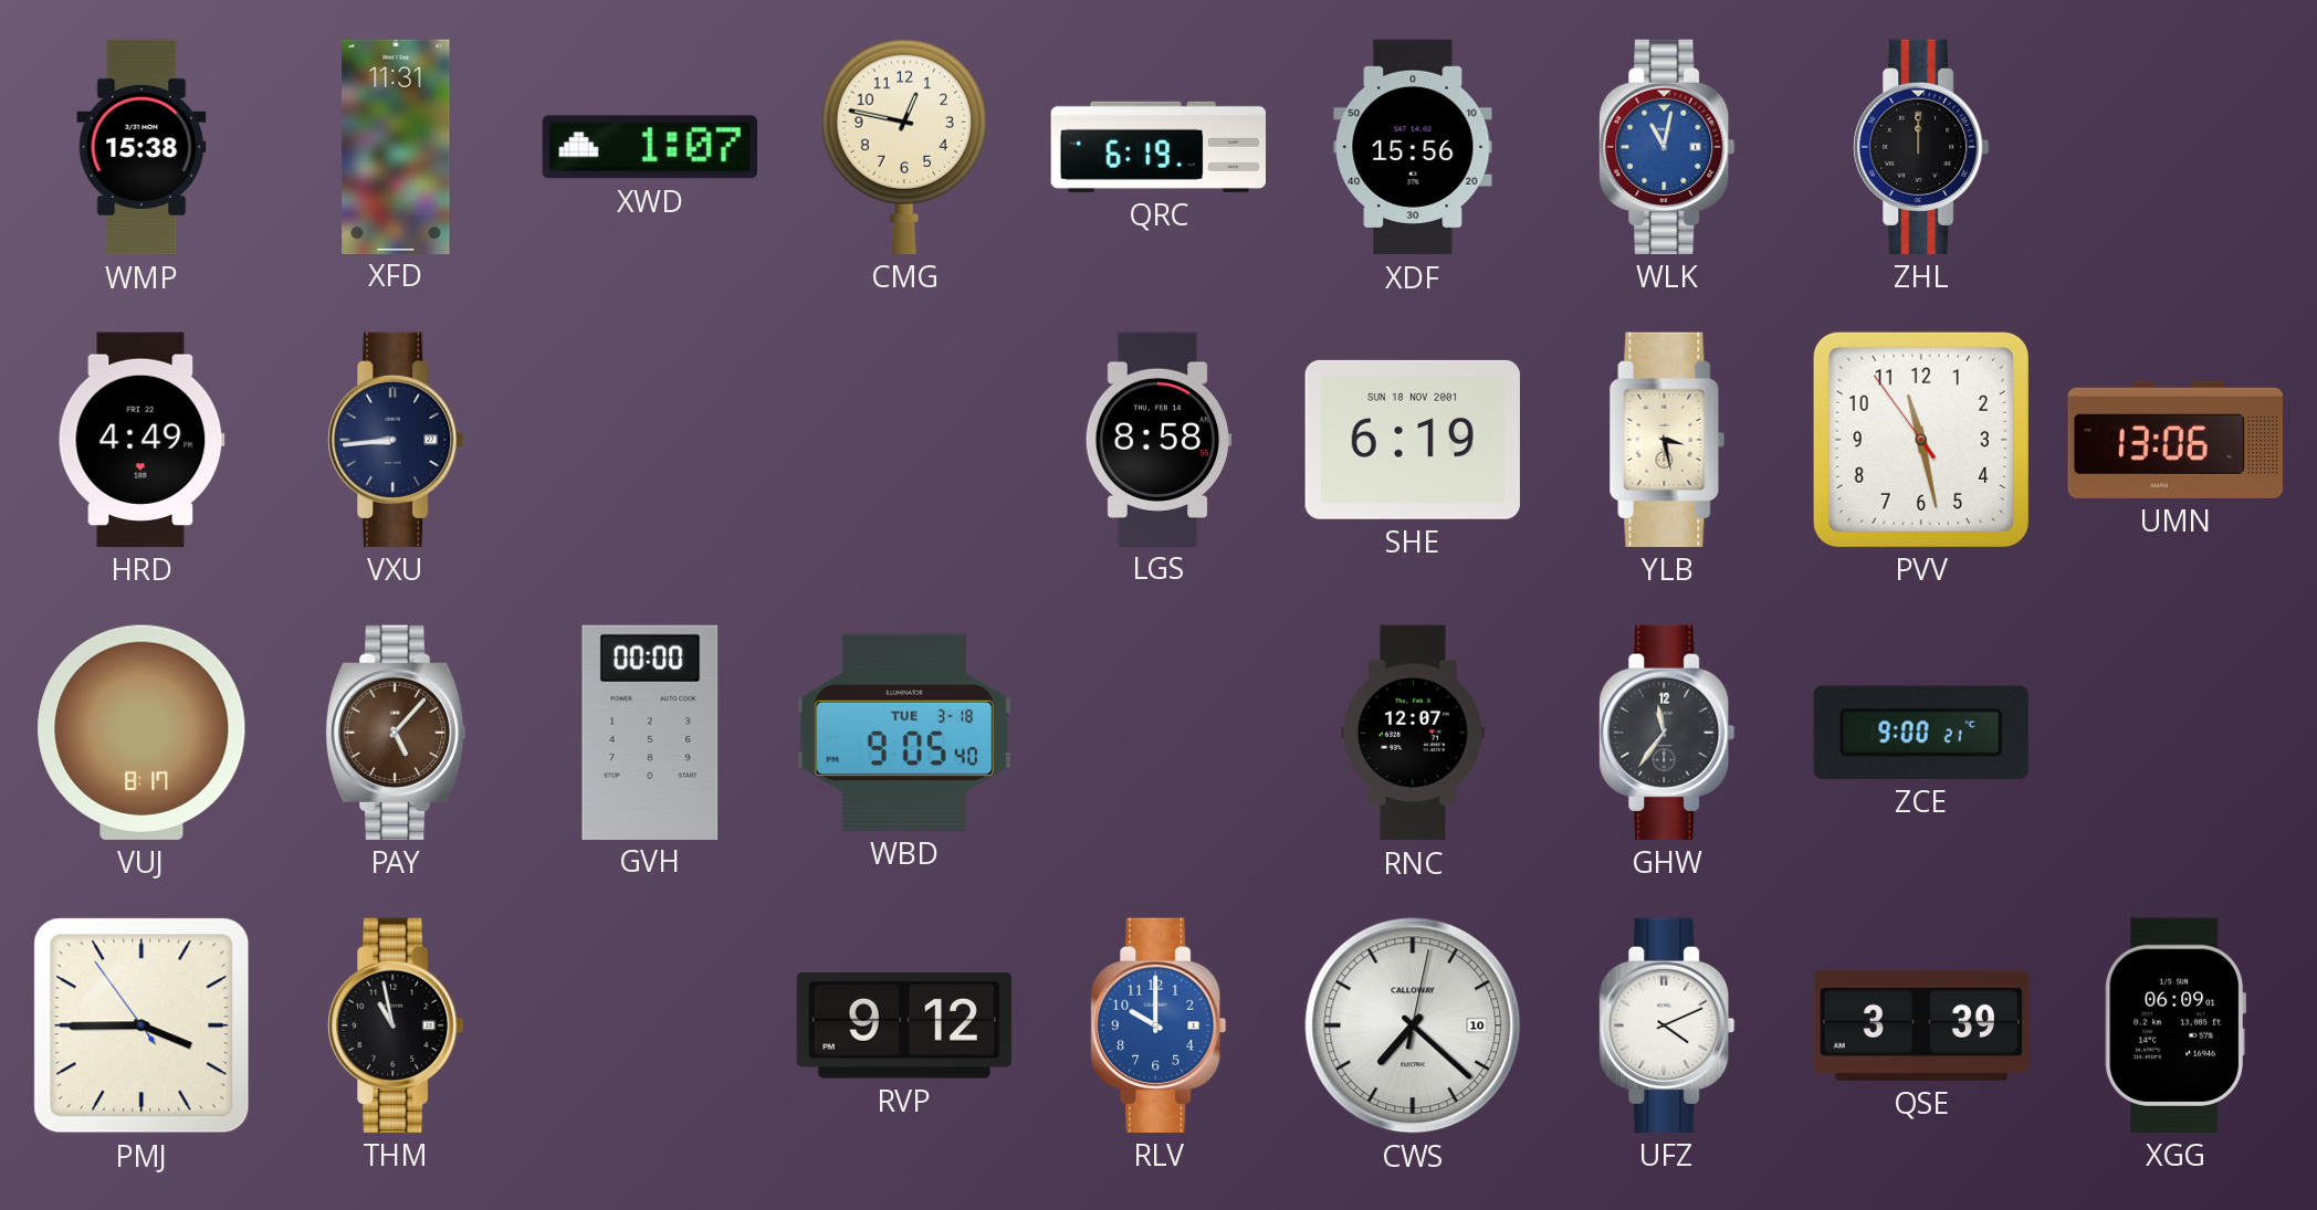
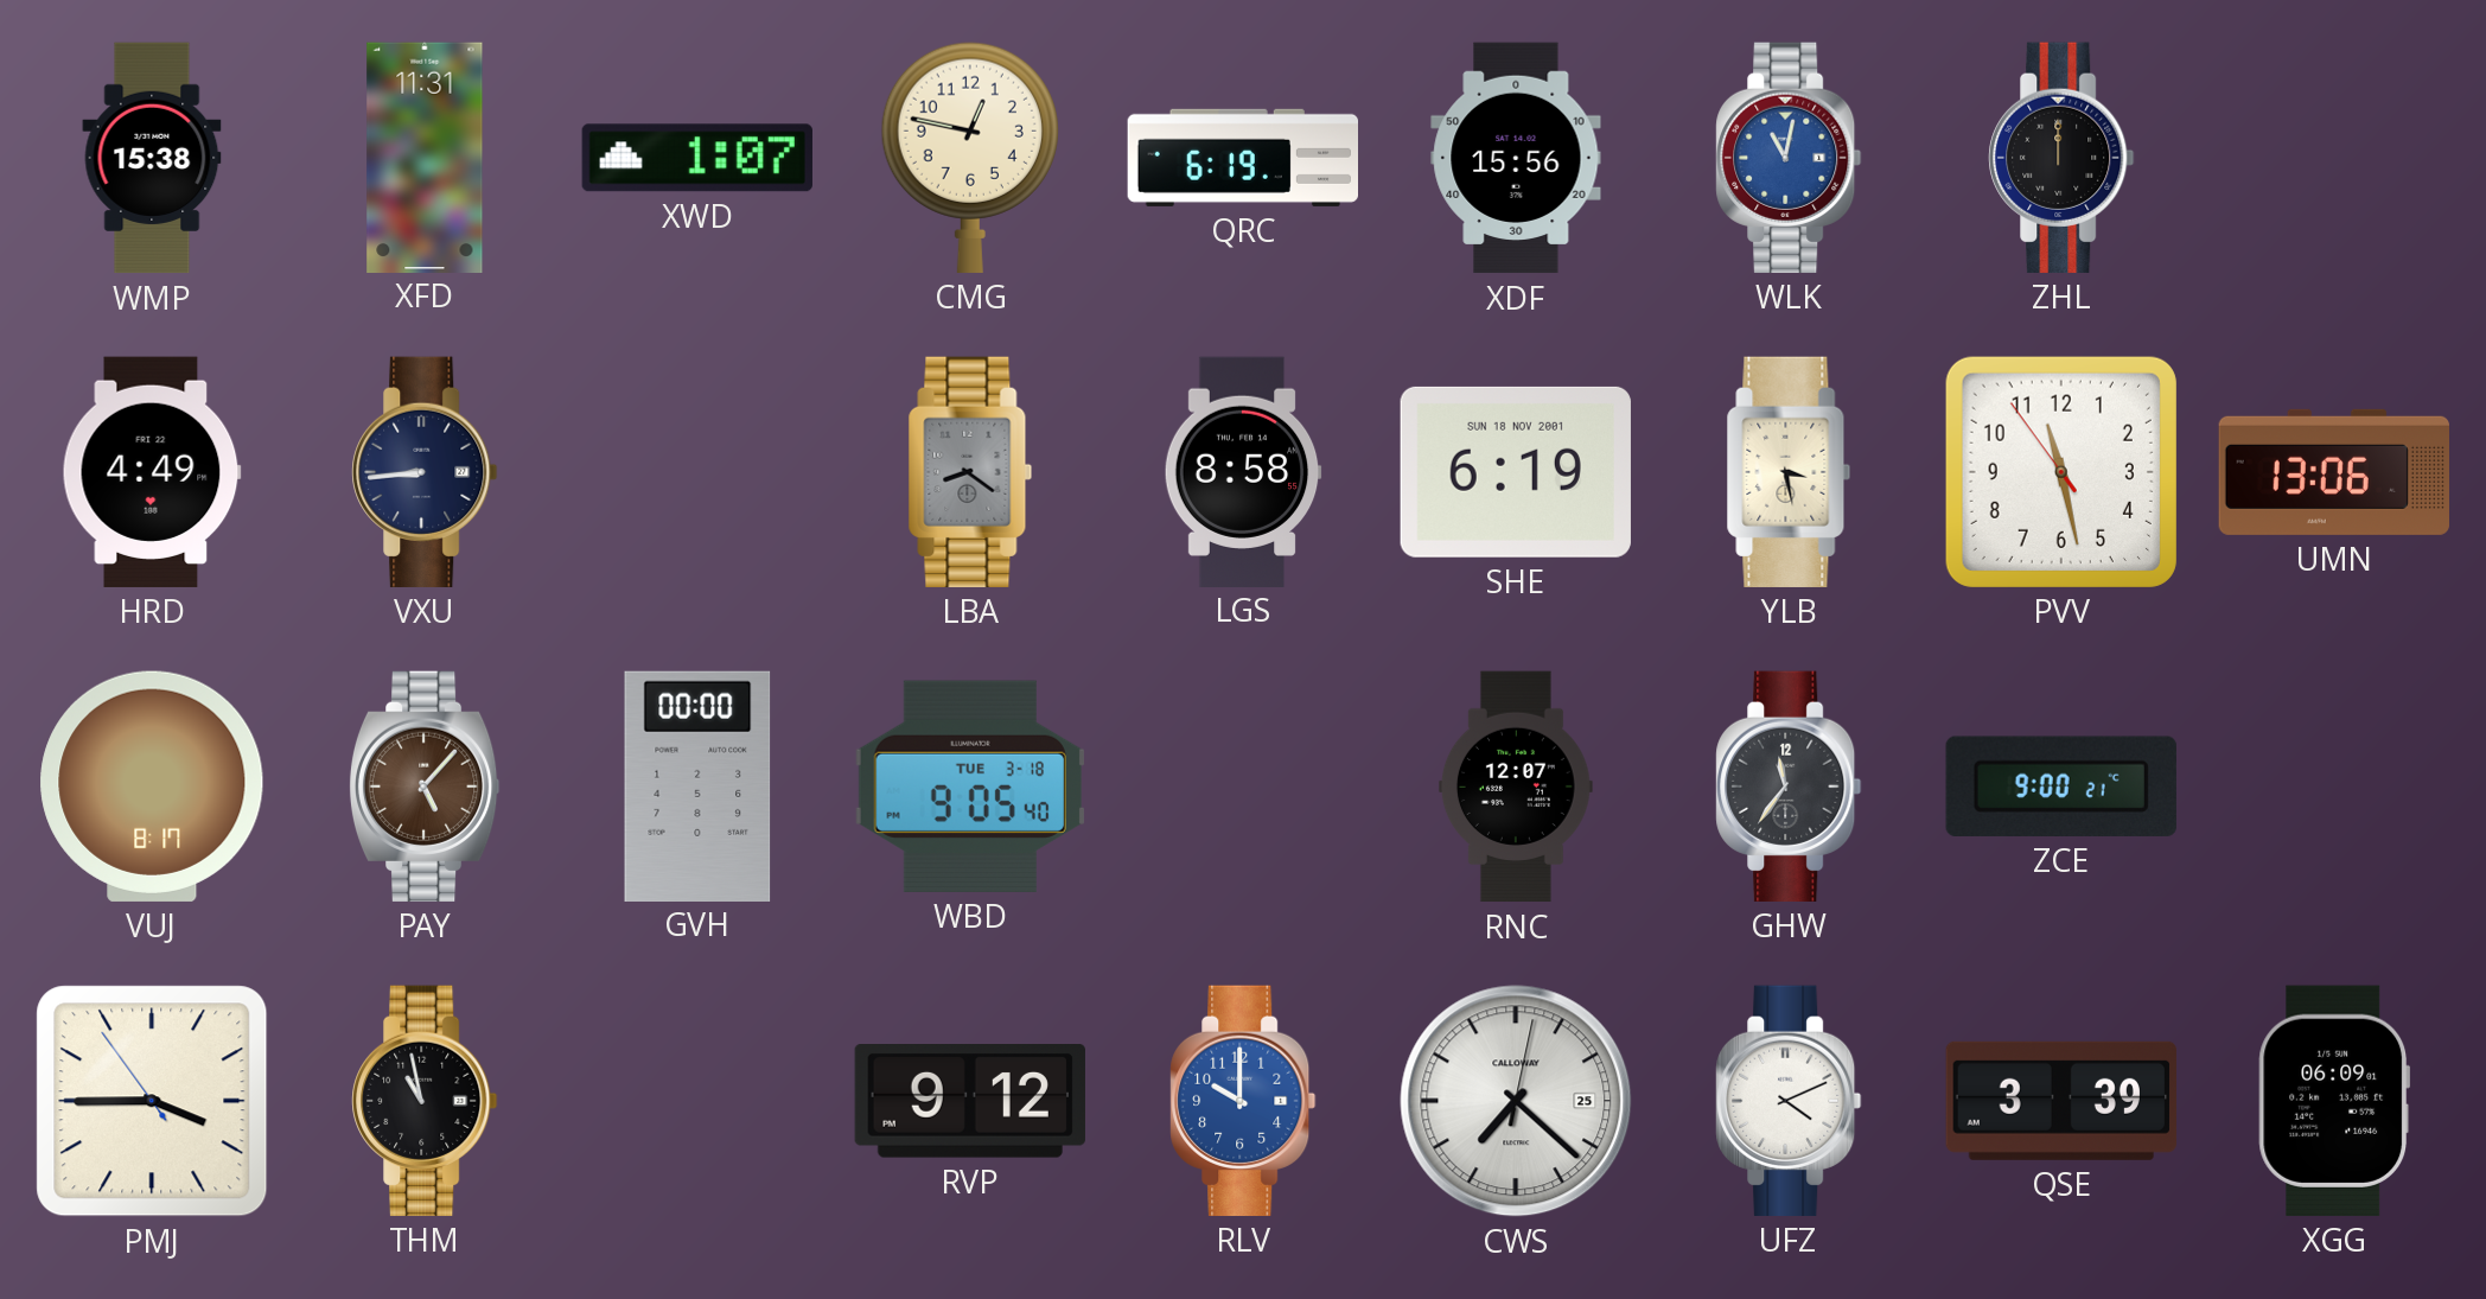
LBA: none -> 8:21
CWS date: 10 -> 25
